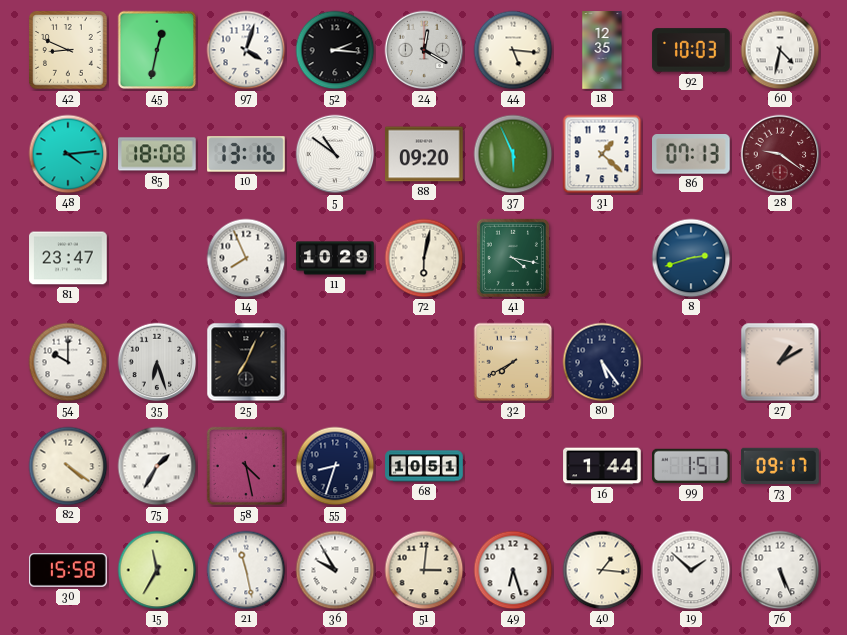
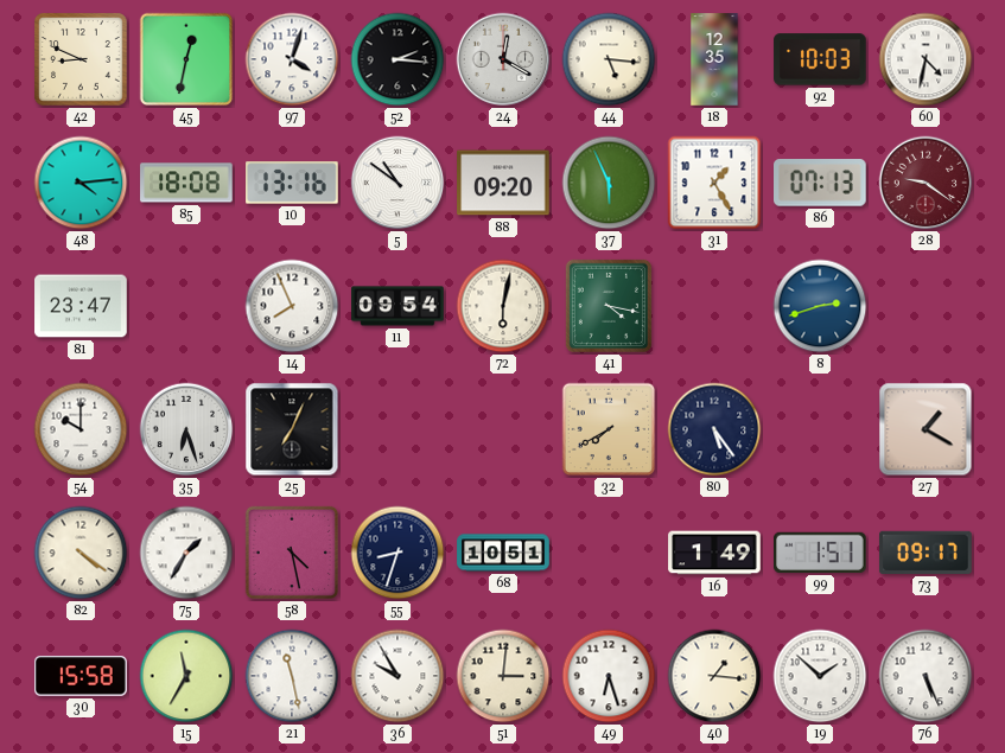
31: 1:22 -> 1:25
11: 10:29 -> 09:54
27: 1:10 -> 1:20
16: 1:44 -> 1:49
